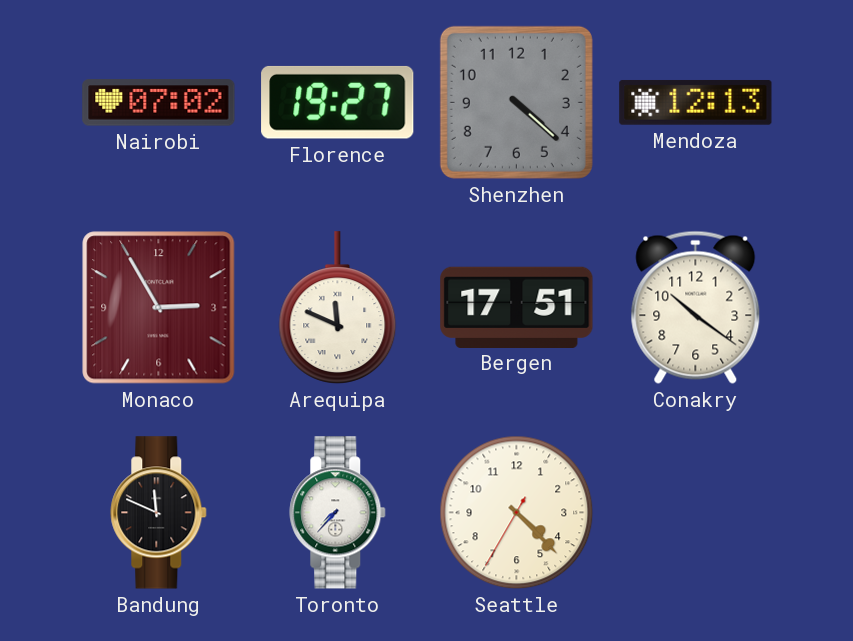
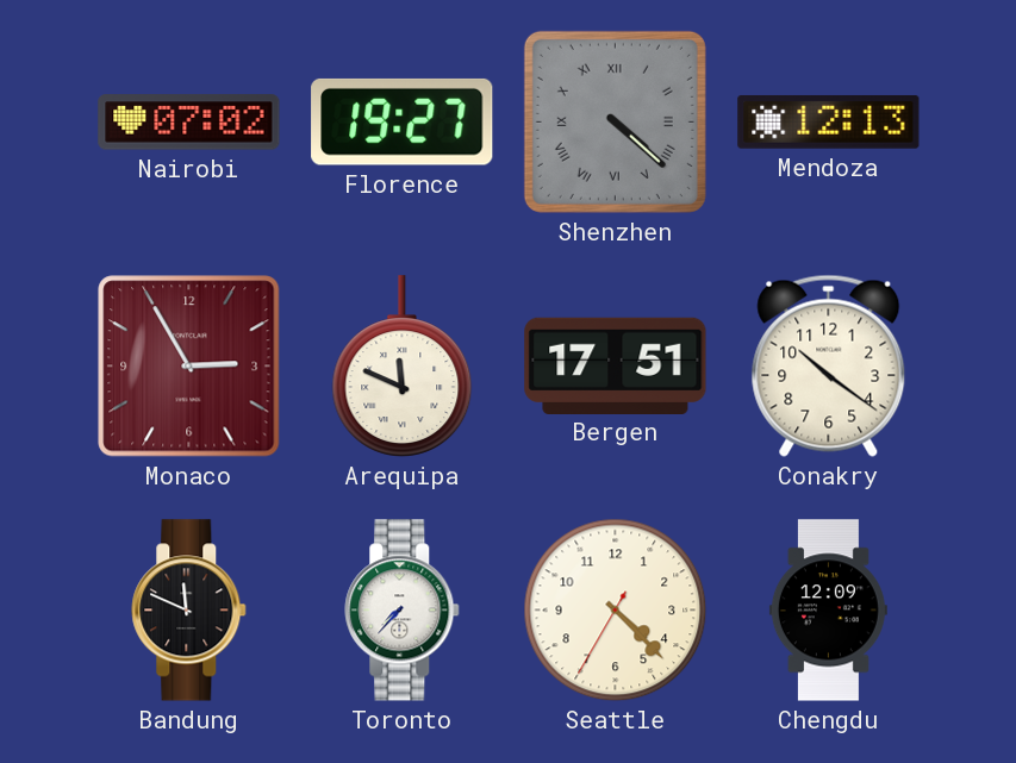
Shenzhen numerals: Arabic -> Roman
Chengdu: none -> 12:09
